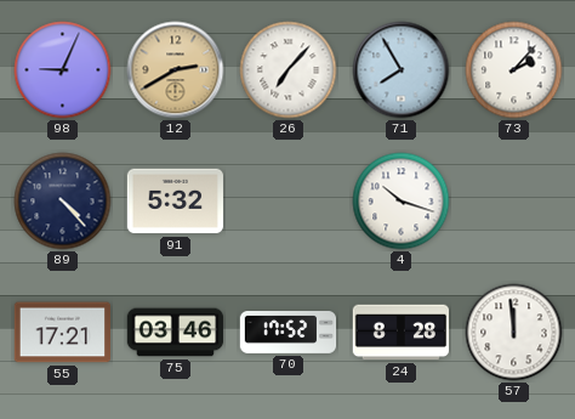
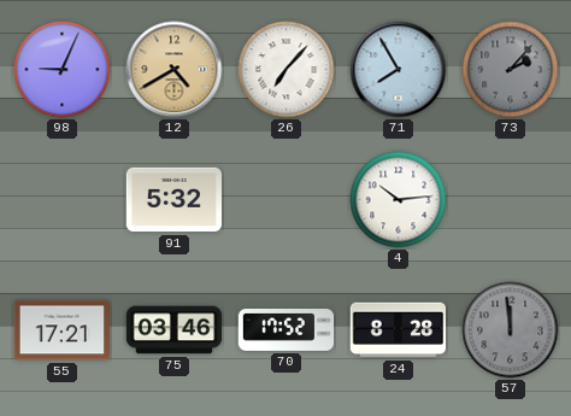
12: 2:40 -> 4:40
73 dial: white -> grey
89: 4:23 -> none
4: 10:18 -> 10:14
57 dial: white -> grey
